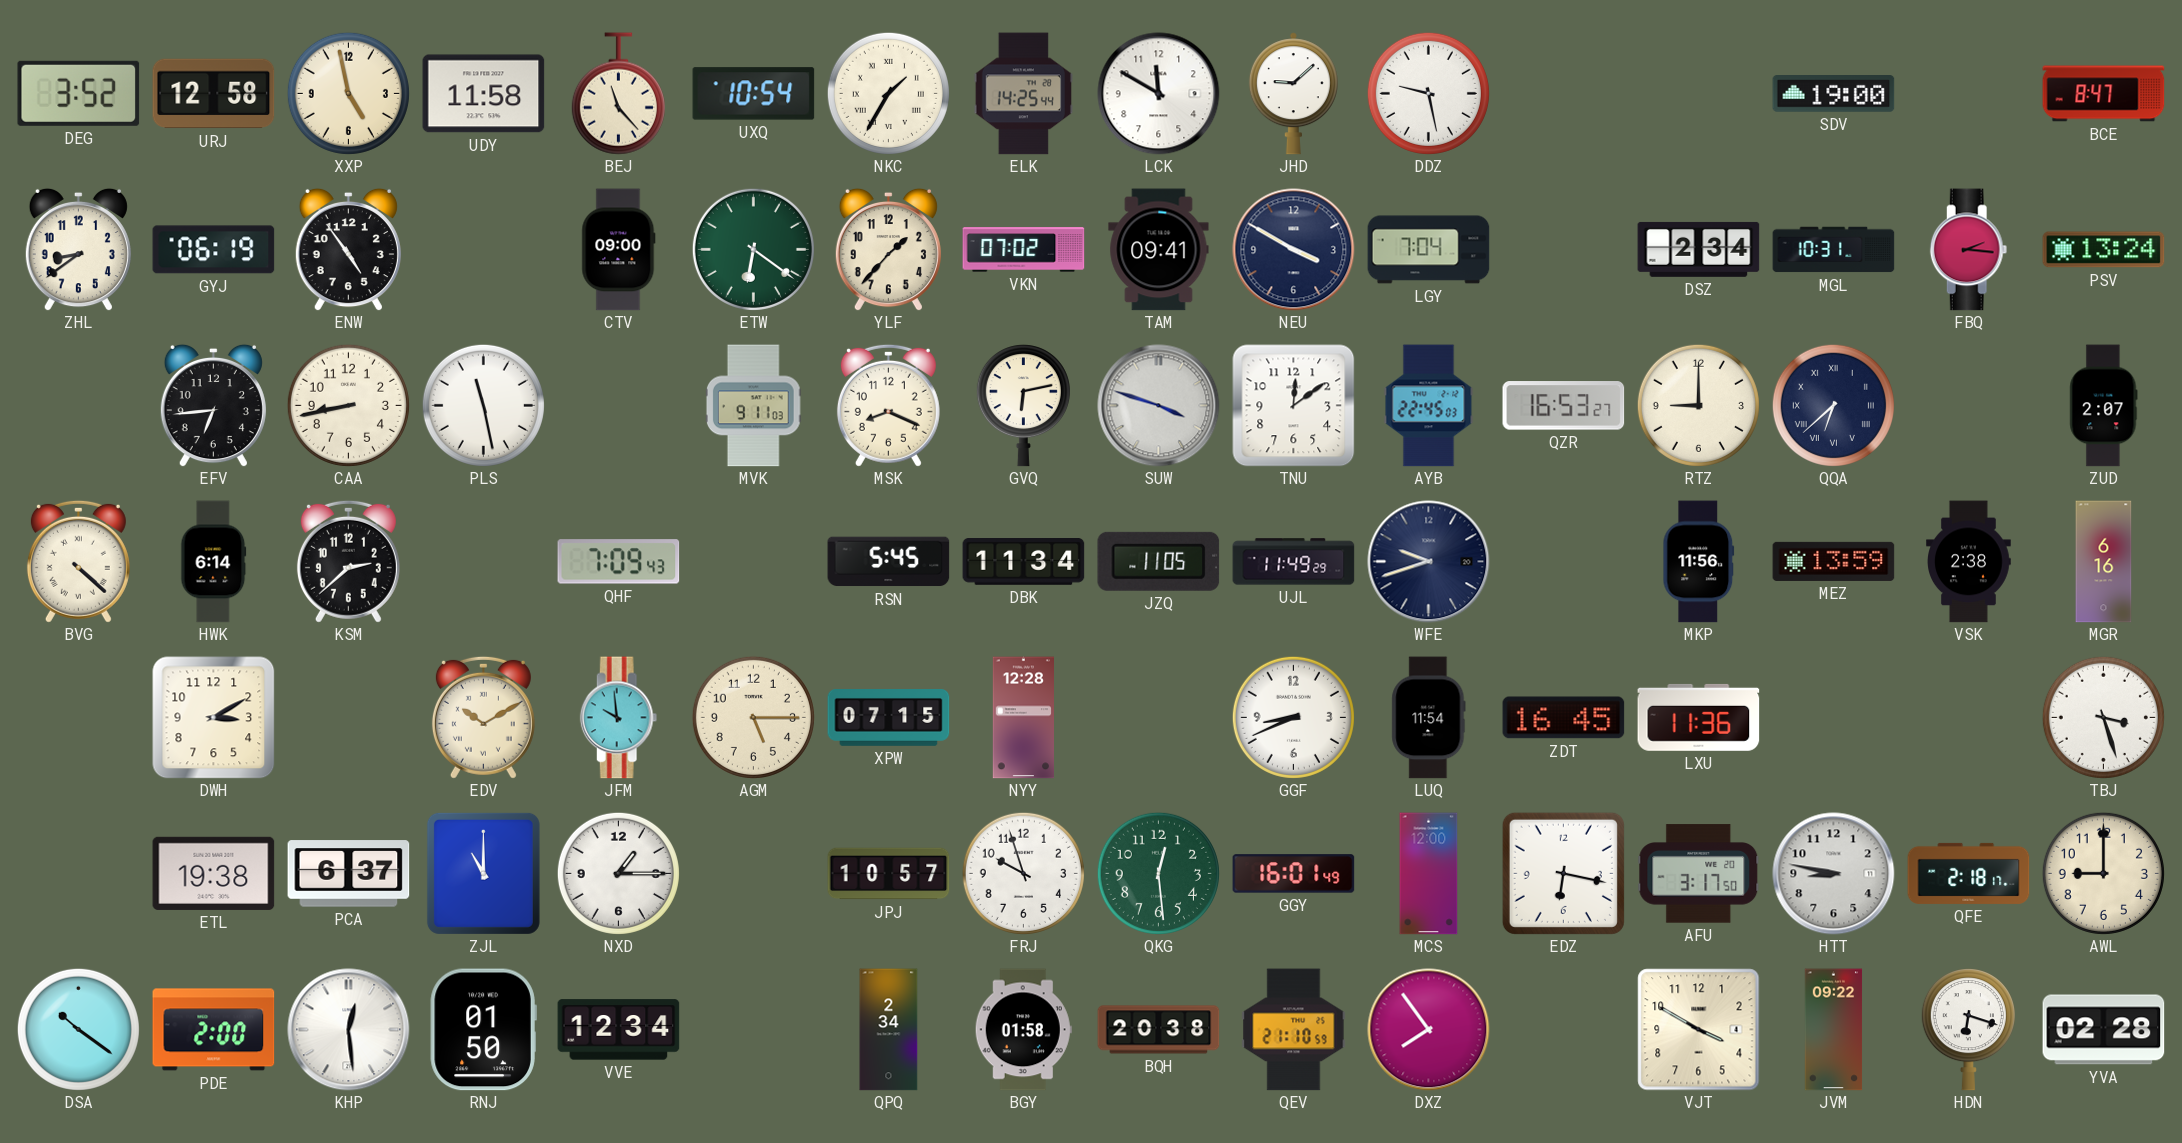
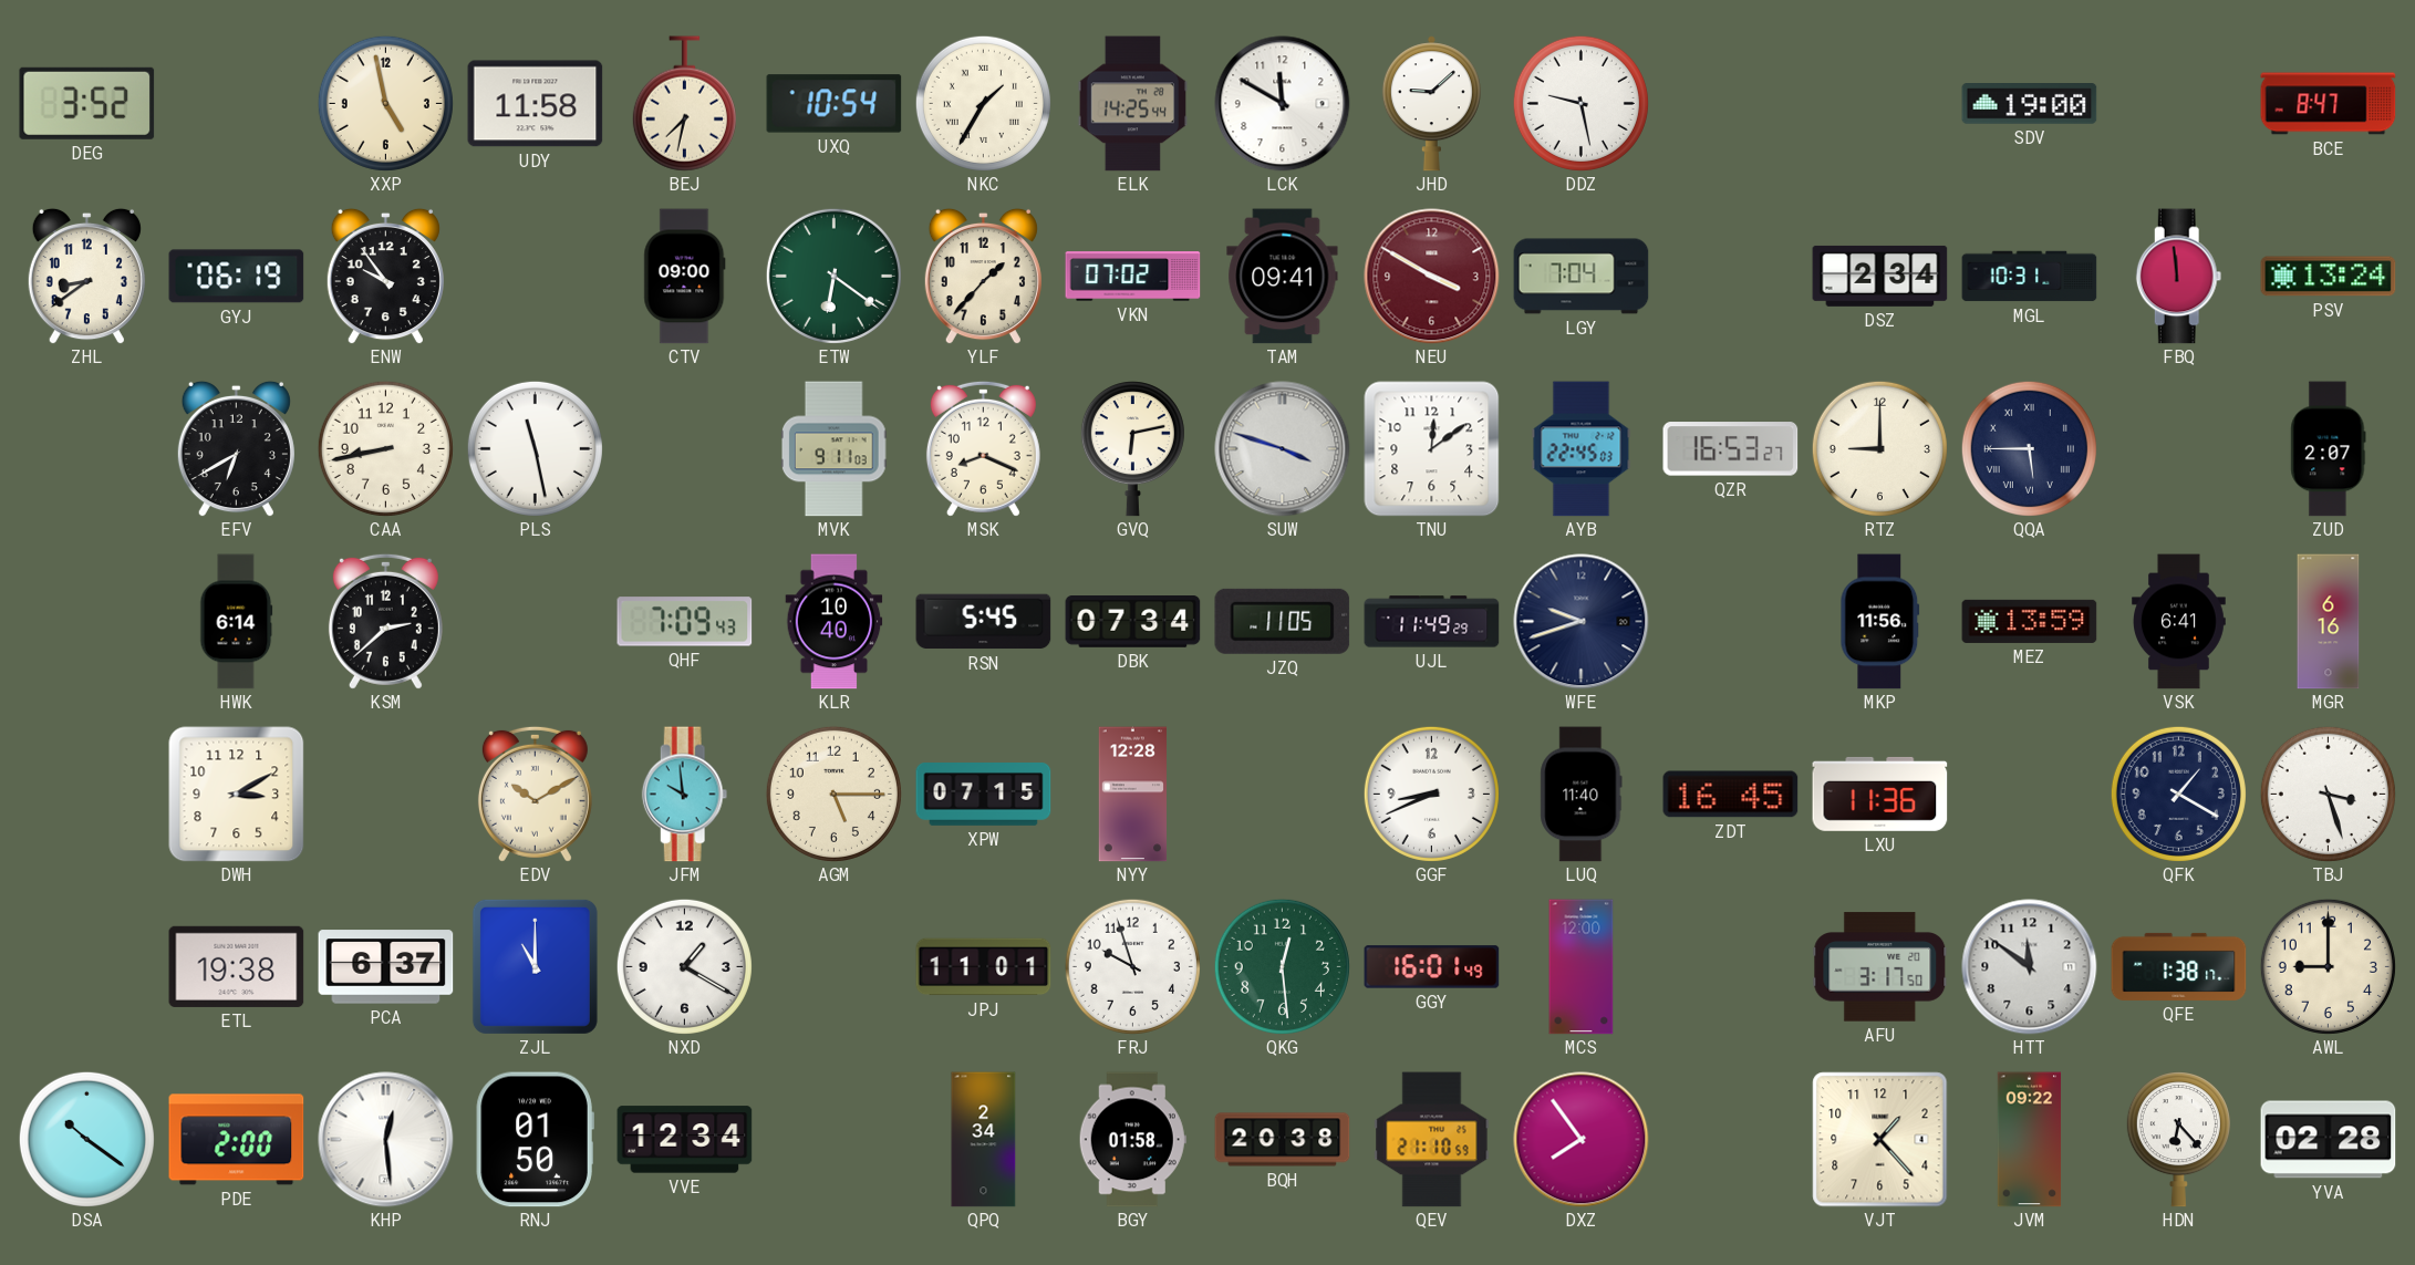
URJ: 12:58 -> none
BEJ: 11:23 -> 7:32
ENW: 4:54 -> 9:54
NEU dial: navy -> burgundy
FBQ: 2:16 -> 11:59
EFV: 6:44 -> 6:40
QQA: 6:38 -> 5:45
BVG: 4:22 -> none
KLR: none -> 10:40
DBK: 11:34 -> 07:34
VSK: 2:38 -> 6:41
LUQ: 11:54 -> 11:40
QFK: none -> 1:20
NXD: 1:15 -> 1:20
JPJ: 10:57 -> 11:01
EDZ: 6:17 -> none
HTT: 8:47 -> 11:51
QFE: 2:18 -> 1:38
VJT: 3:50 -> 1:23
HDN: 6:18 -> 6:23
